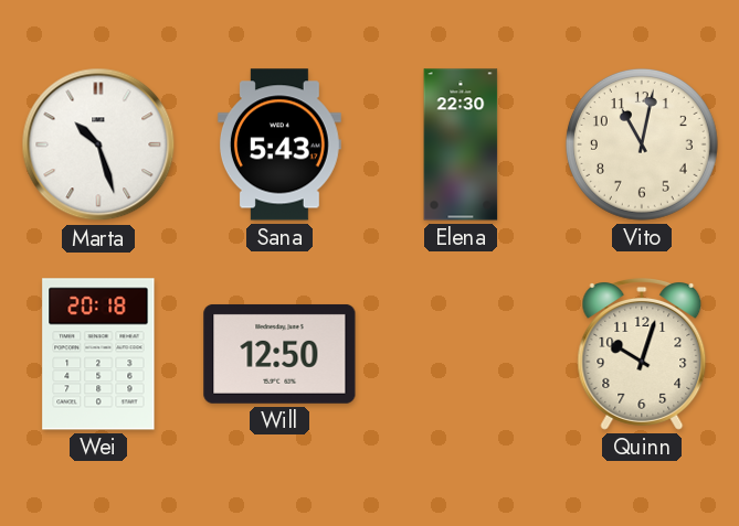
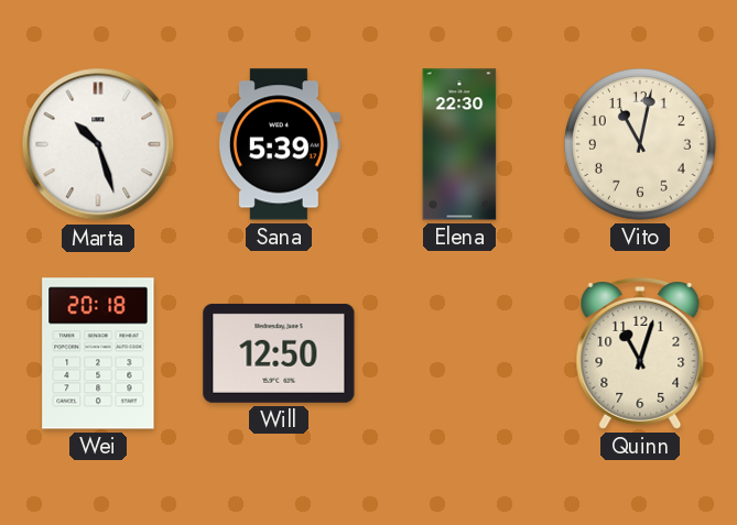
Sana: 5:43 -> 5:39
Quinn: 10:03 -> 11:03
